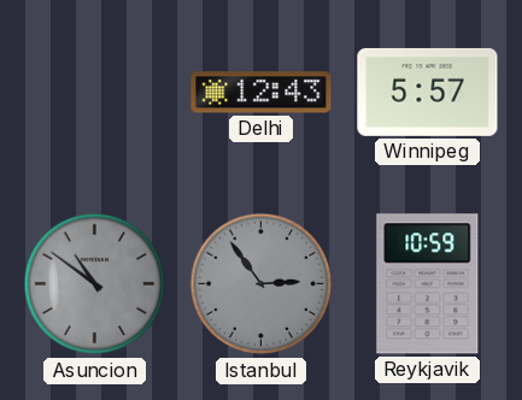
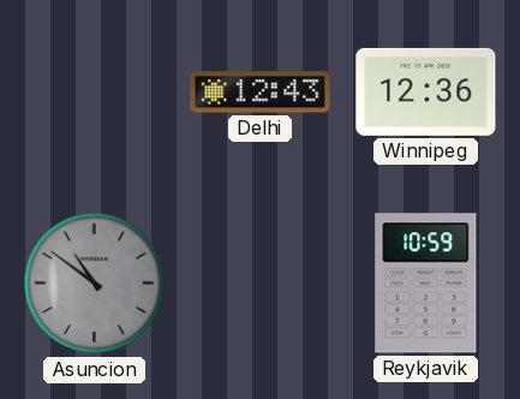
Winnipeg: 5:57 -> 12:36
Istanbul: 2:54 -> none
